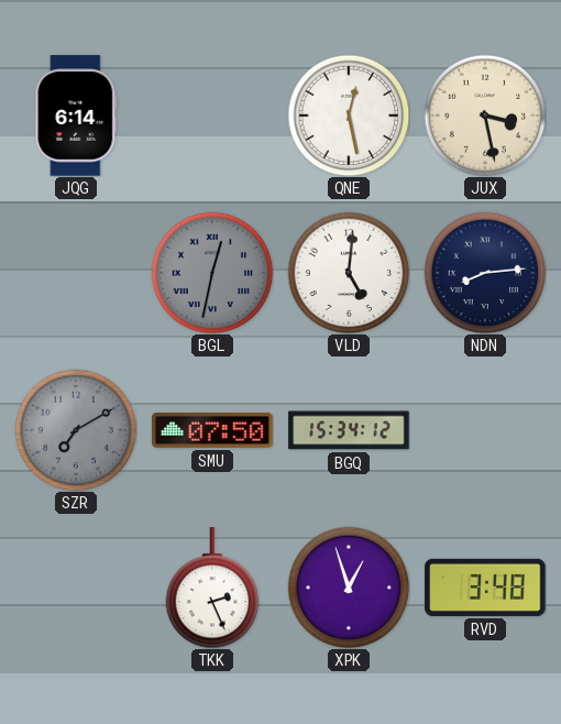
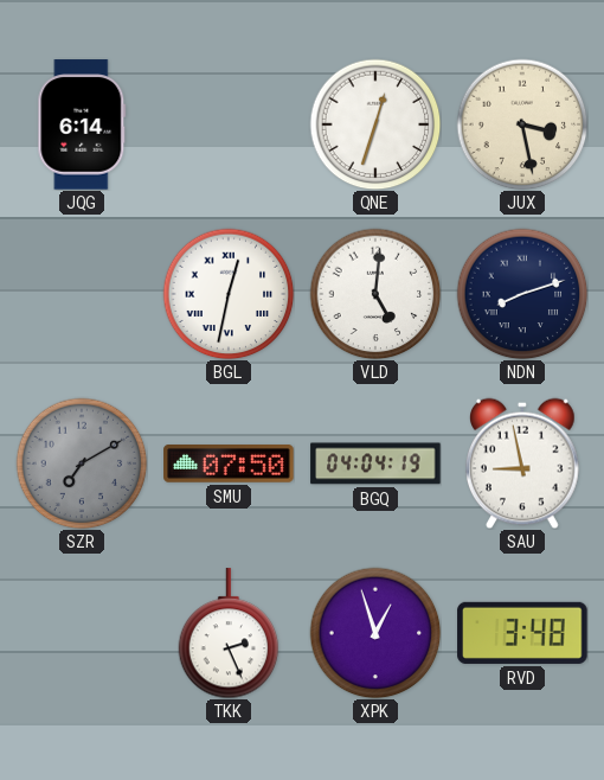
QNE: 12:28 -> 12:33
BGL dial: grey -> white
NDN: 8:14 -> 8:12
BGQ: 15:34 -> 04:04
SAU: none -> 8:58
